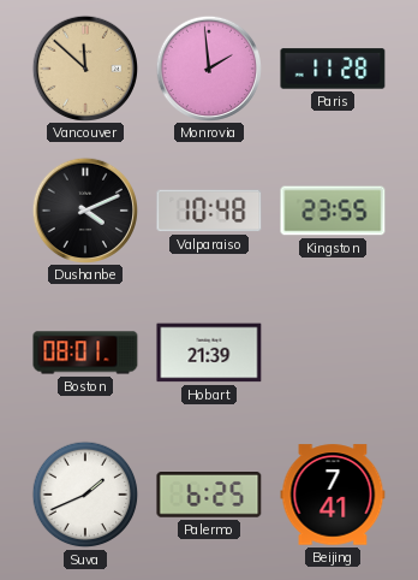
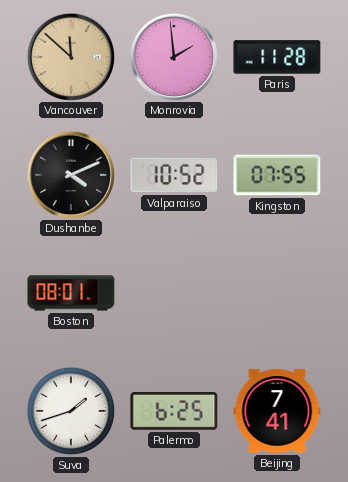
Valparaiso: 10:48 -> 10:52
Kingston: 23:55 -> 07:55
Hobart: 21:39 -> none
Suva: 1:41 -> 1:42
